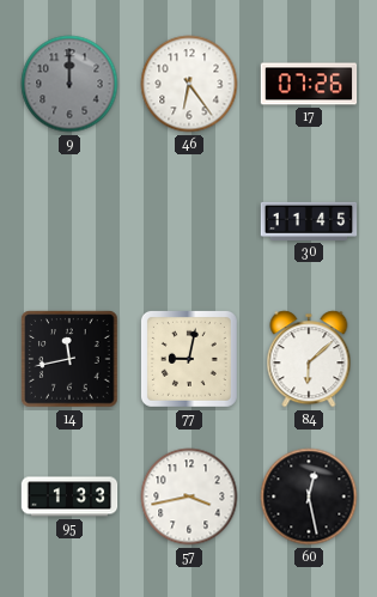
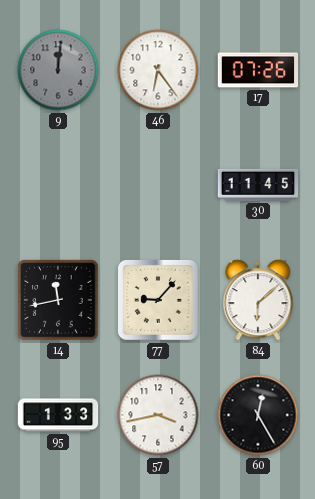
9: 12:00 -> 12:01
77: 9:02 -> 9:07
60: 12:28 -> 12:25
